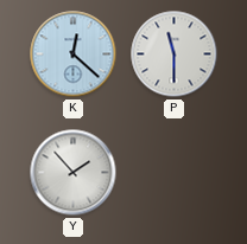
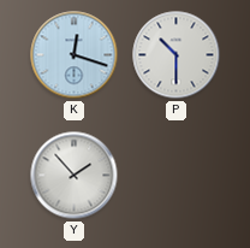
K: 12:22 -> 12:18
P: 11:30 -> 10:30
